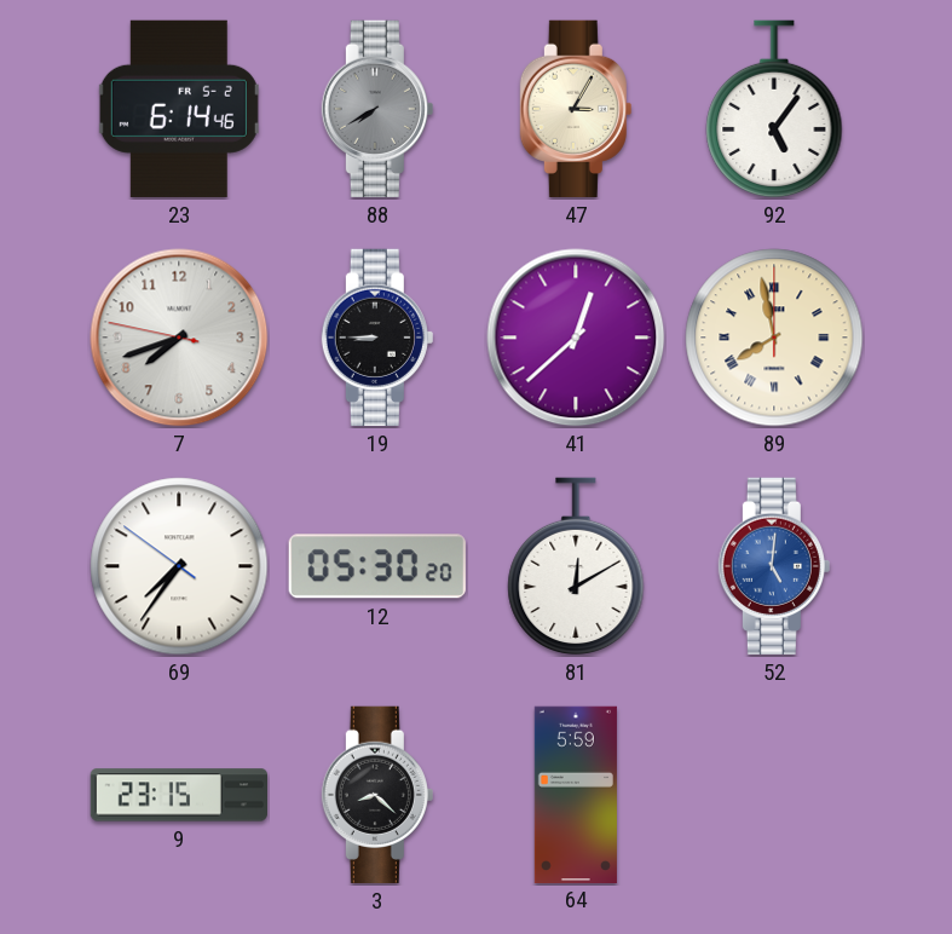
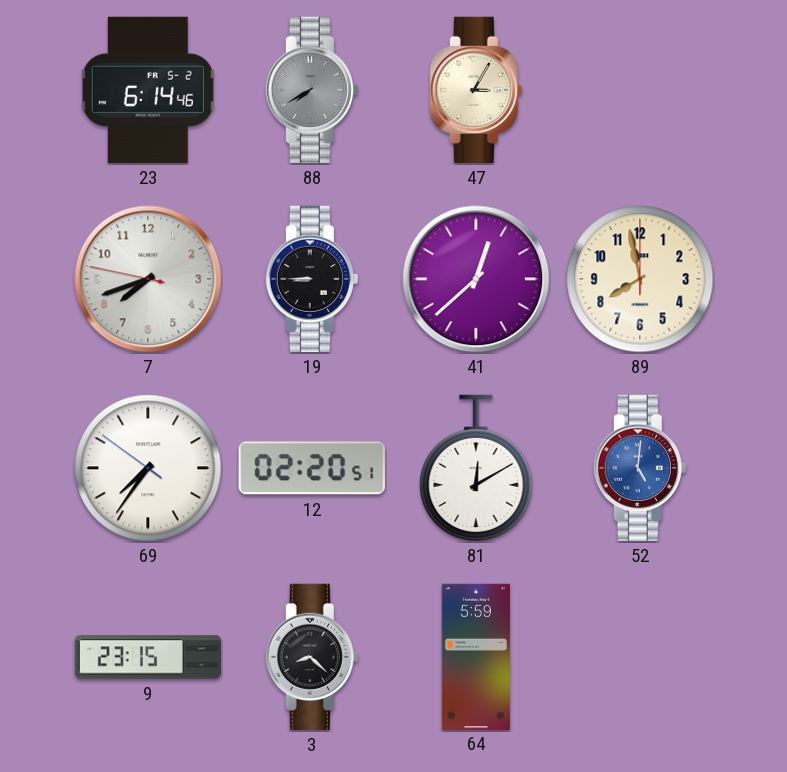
92: 5:06 -> none
89 numerals: Roman -> Arabic
12: 05:30 -> 02:20
